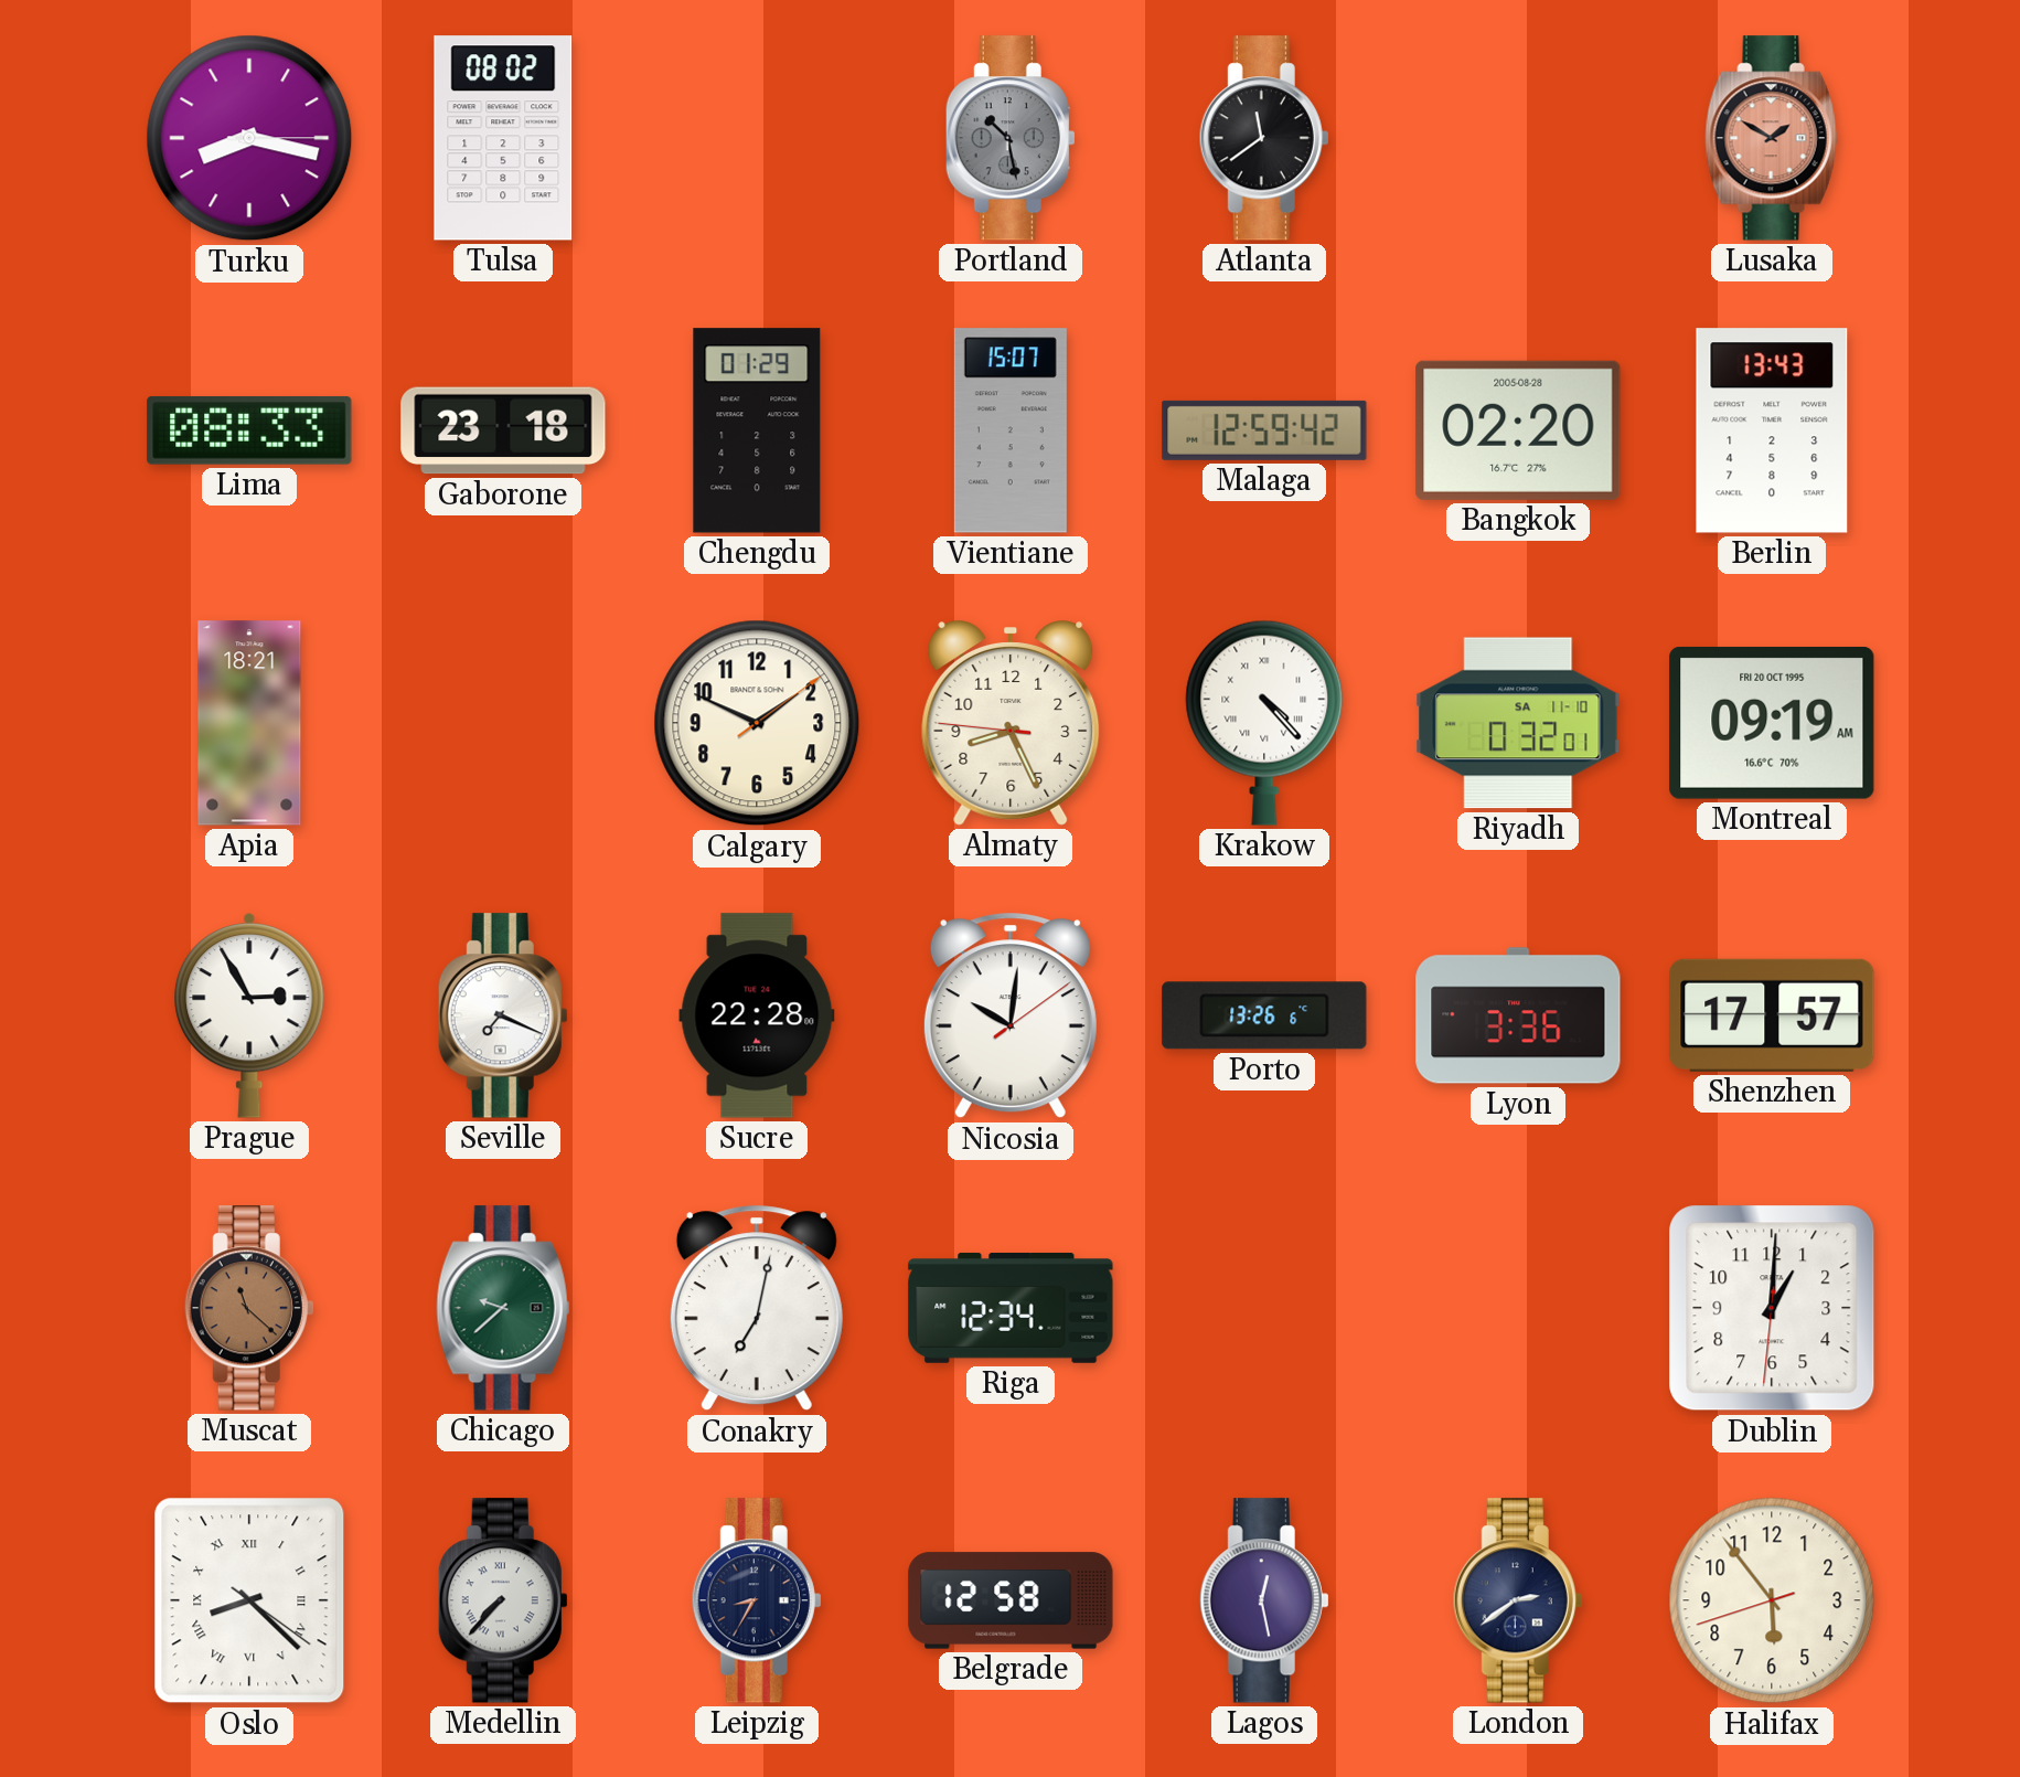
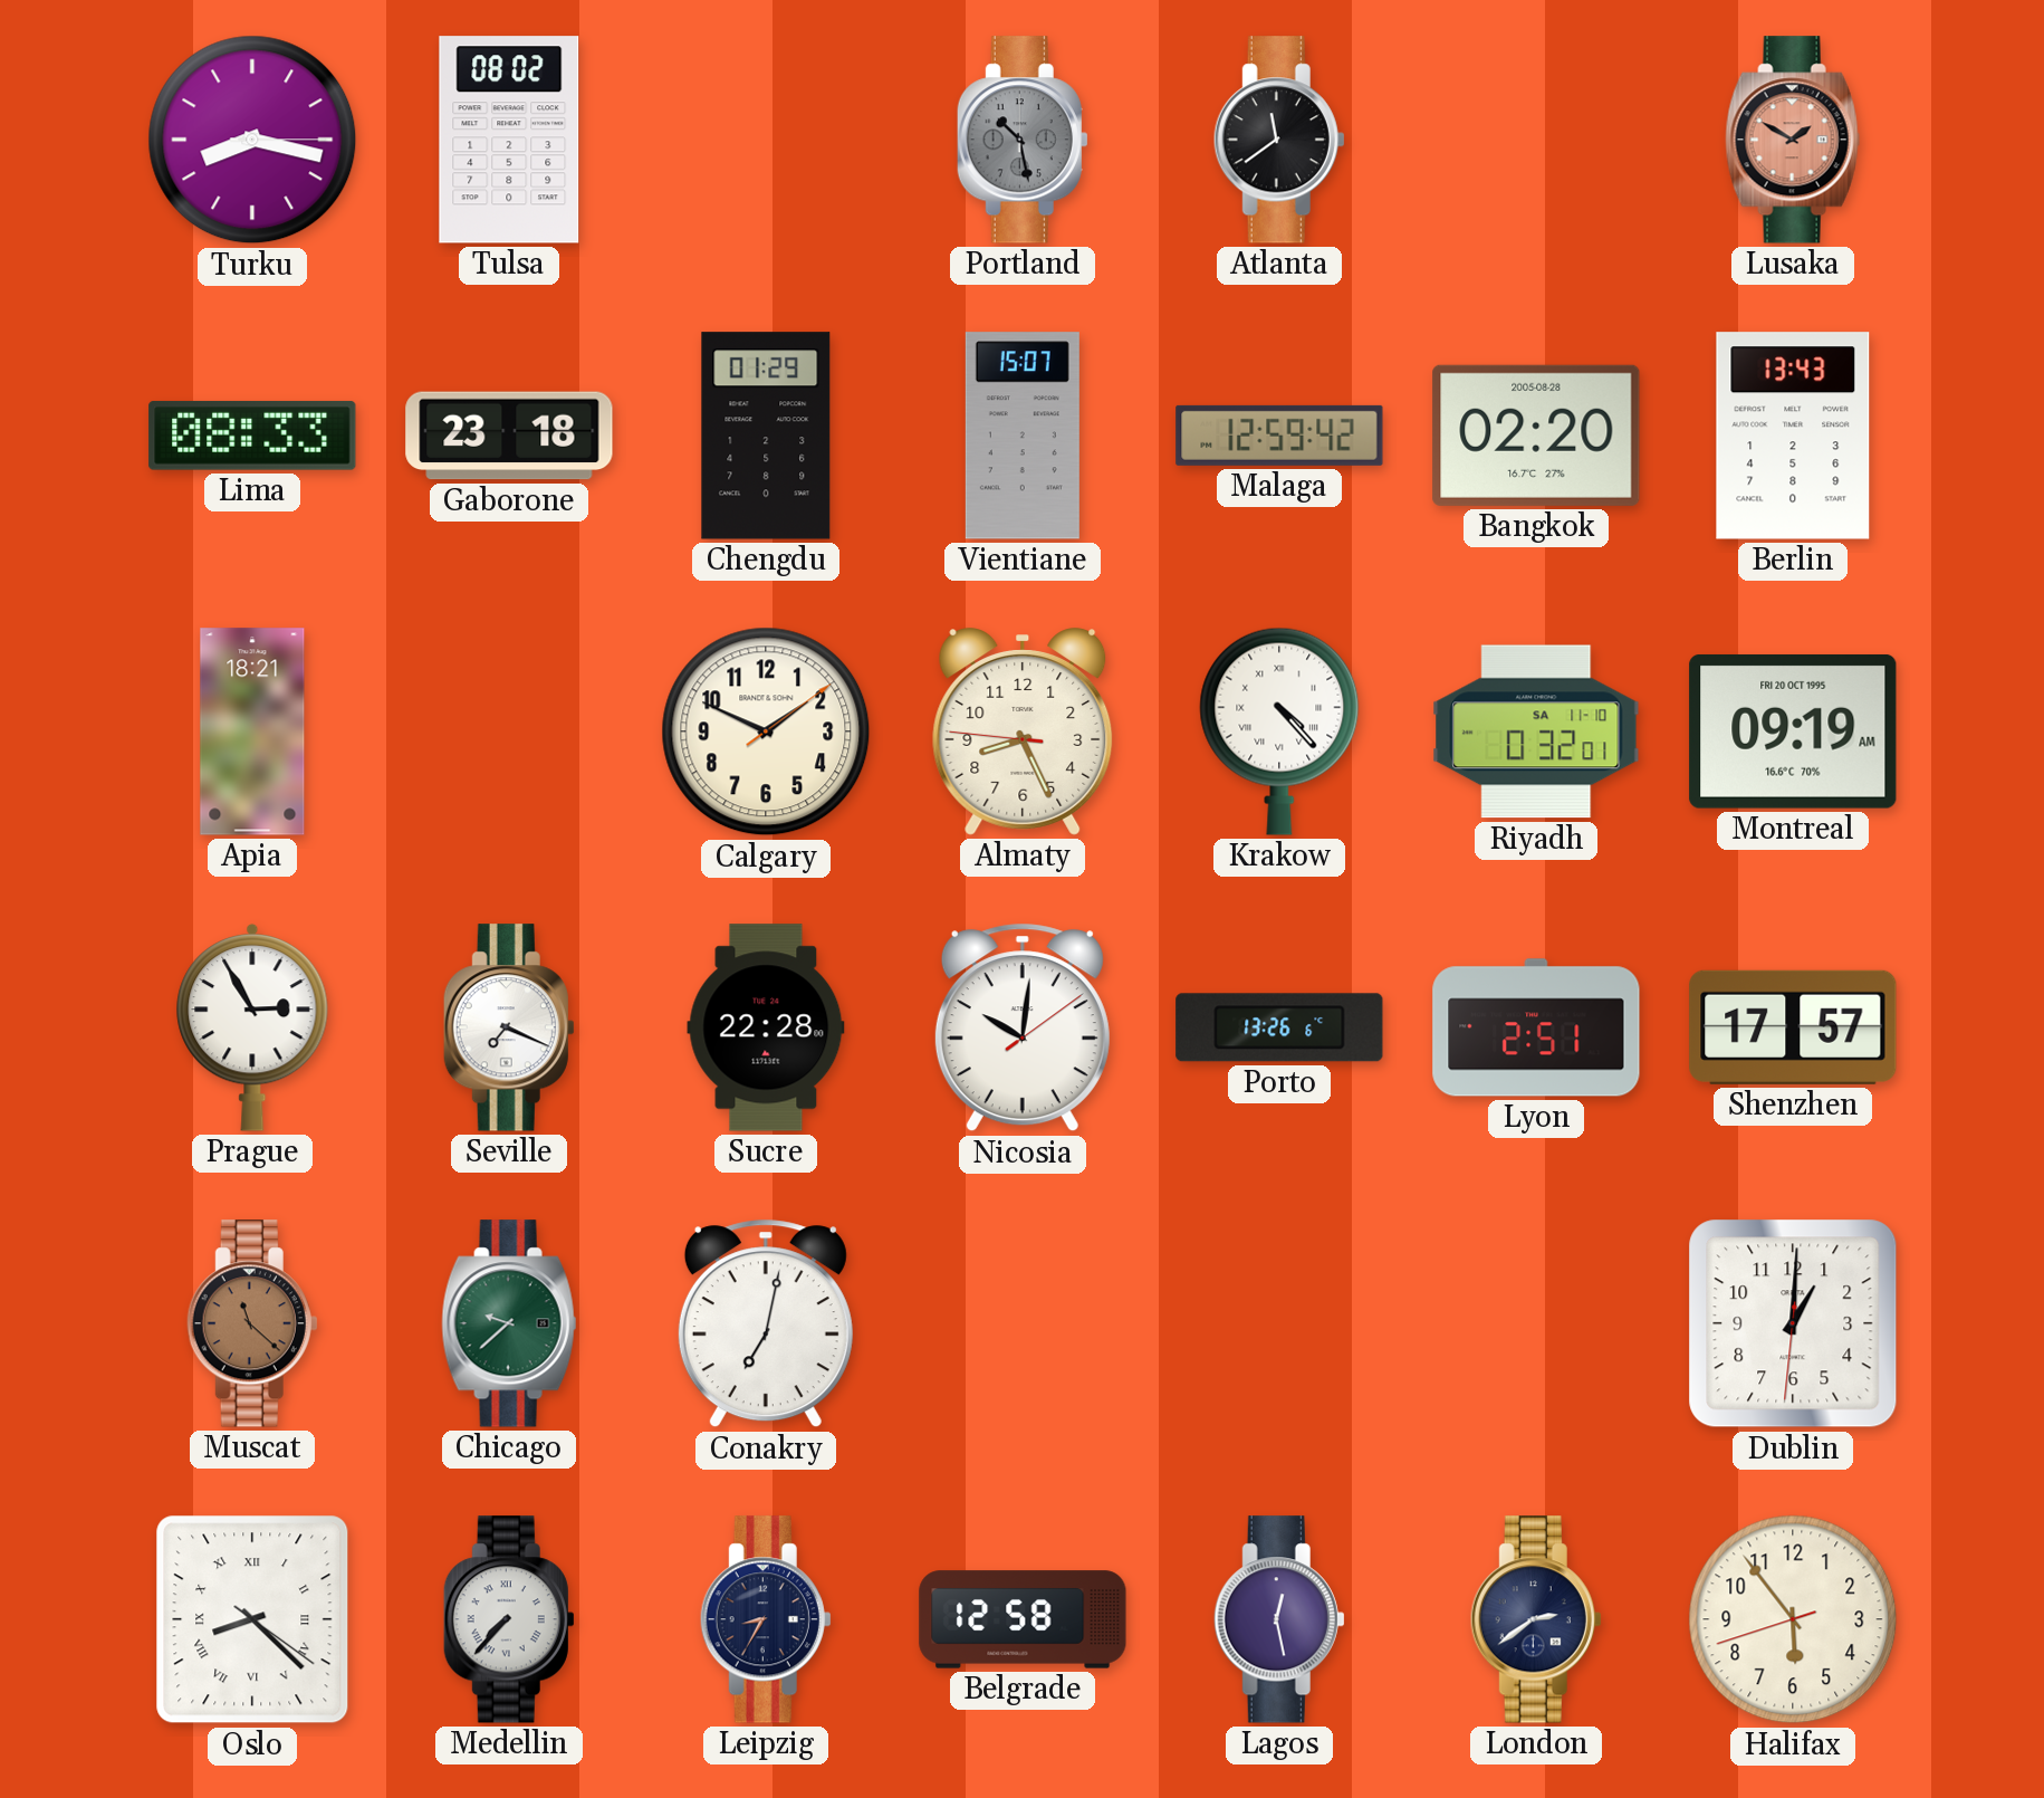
Lyon: 3:36 -> 2:51
Riga: 12:34 -> none
